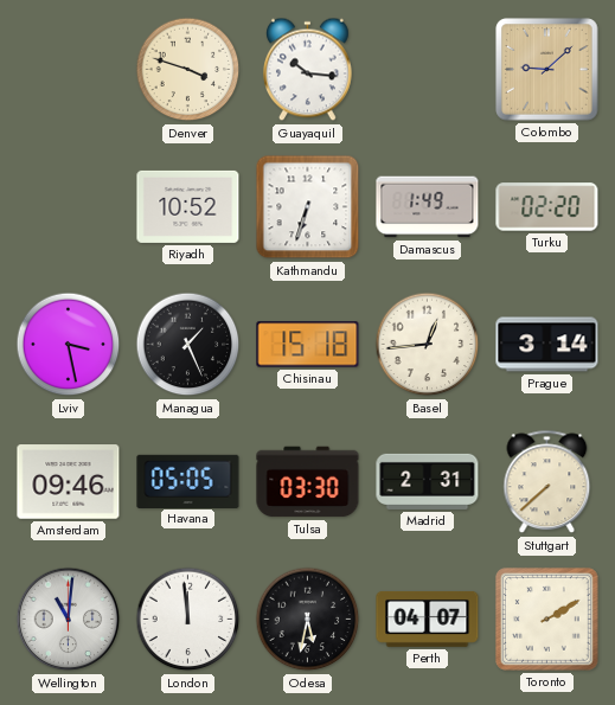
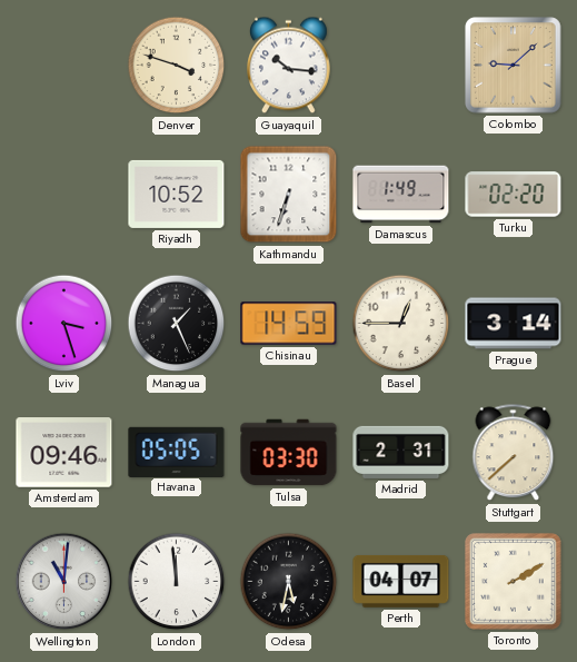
Lviv: 3:28 -> 3:27
Chisinau: 15:18 -> 14:59
Basel: 12:44 -> 12:45
